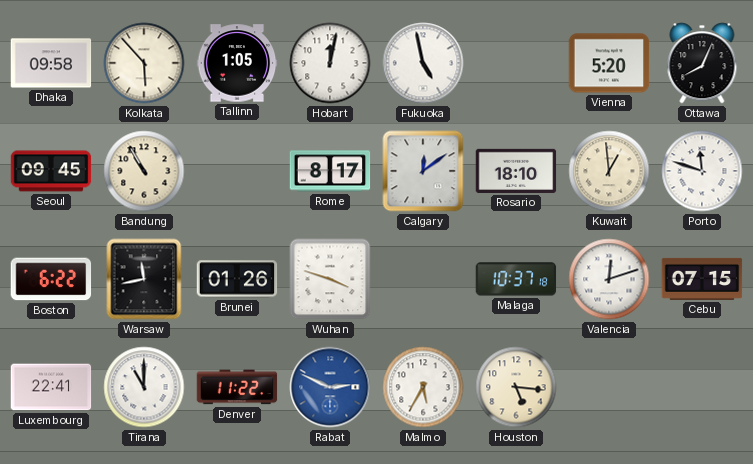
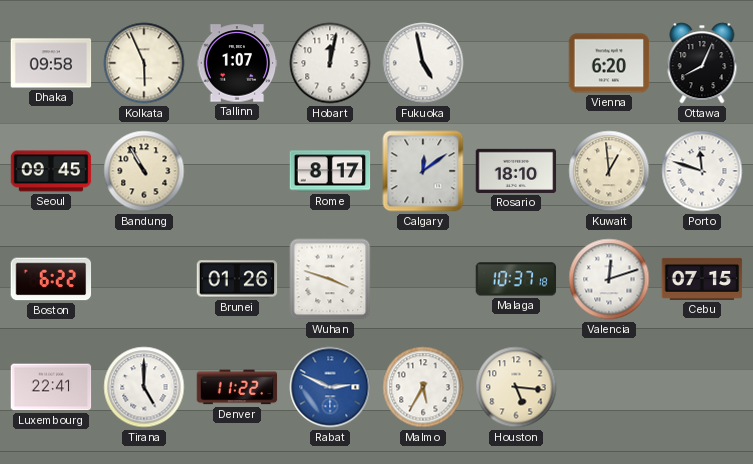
Kolkata: 5:53 -> 5:56
Tallinn: 1:05 -> 1:07
Vienna: 5:20 -> 6:20
Warsaw: 11:43 -> none
Tirana: 11:00 -> 5:00
